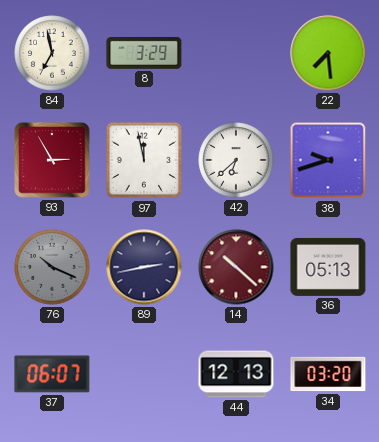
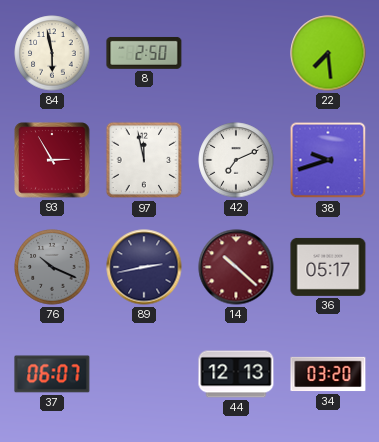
84: 6:58 -> 5:58
8: 3:29 -> 2:50
42: 6:38 -> 7:11
36: 05:13 -> 05:17
